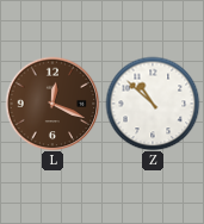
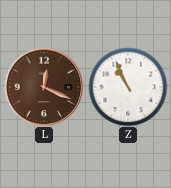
Z: 10:52 -> 10:56
